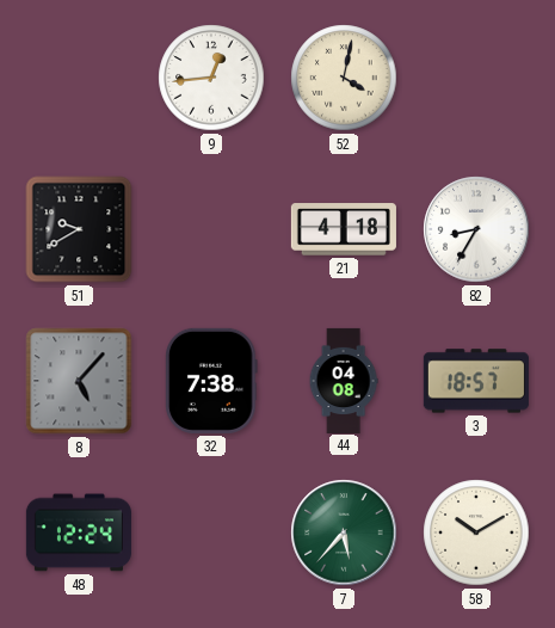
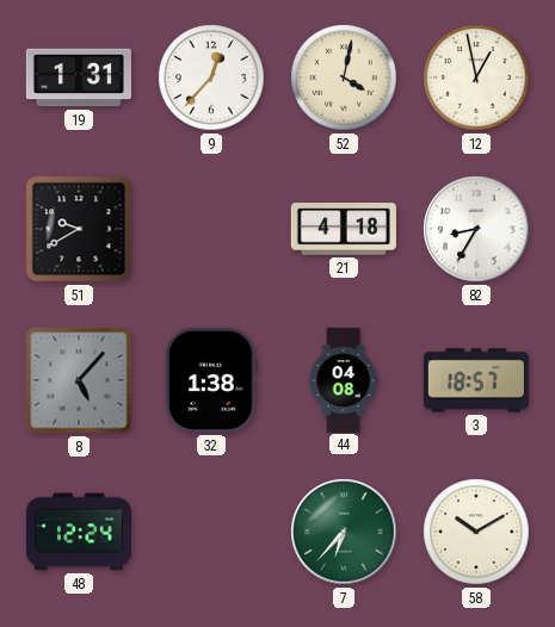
19: none -> 1:31
9: 12:44 -> 12:37
12: none -> 12:58
32: 7:38 -> 1:38
7: 5:37 -> 6:37
